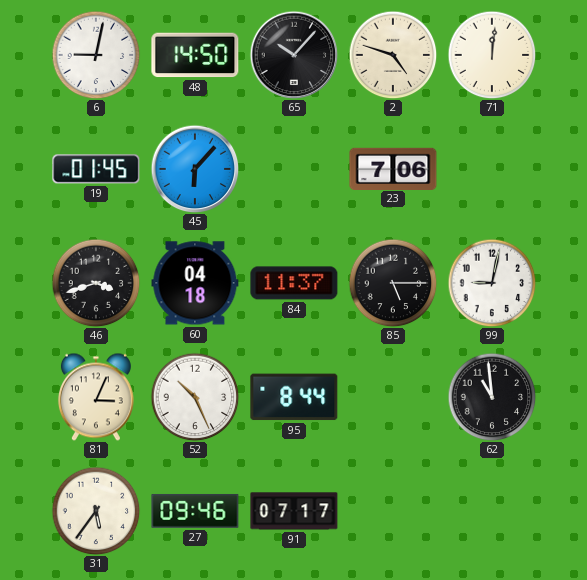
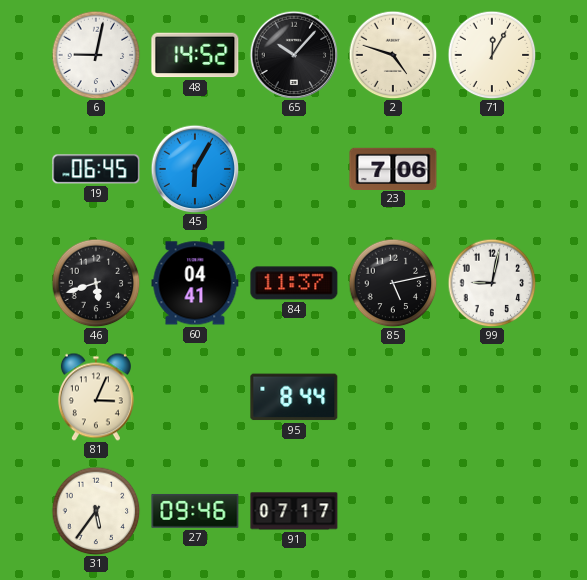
48: 14:50 -> 14:52
71: 12:01 -> 12:05
19: 01:45 -> 06:45
45: 6:07 -> 6:05
46: 3:42 -> 5:42
60: 04:18 -> 04:41
85: 5:15 -> 5:13
52: 10:26 -> none
62: 10:59 -> none
